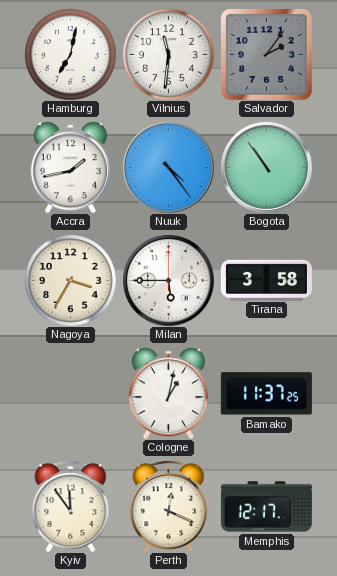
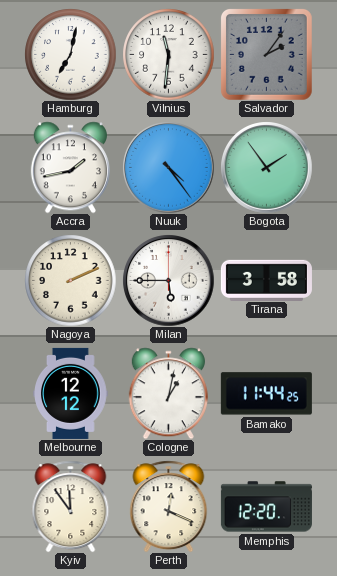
Bogota: 10:54 -> 1:54
Nagoya: 3:35 -> 2:11
Melbourne: none -> 12:12
Bamako: 11:37 -> 11:44
Memphis: 12:17 -> 12:20
